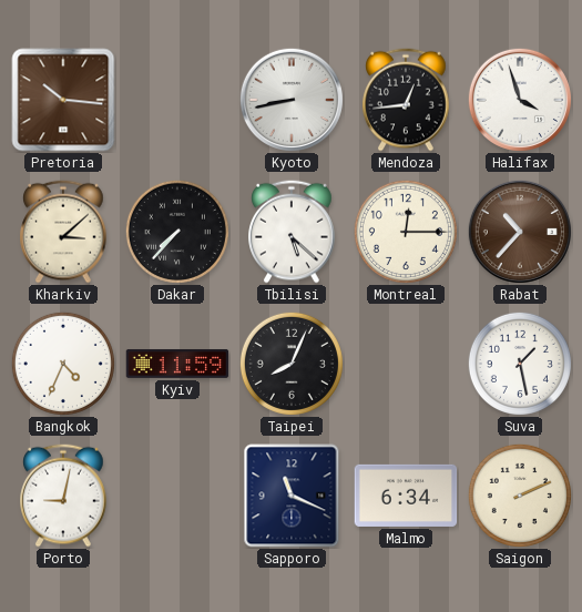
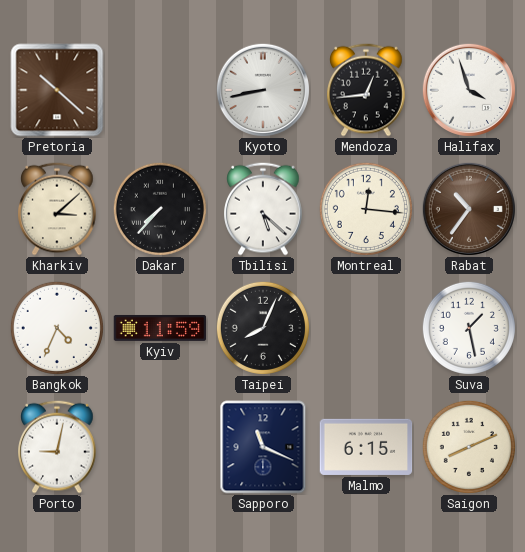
Pretoria: 10:16 -> 10:22
Montreal: 12:15 -> 12:16
Rabat: 10:37 -> 10:36
Malmo: 6:34 -> 6:15
Saigon: 2:11 -> 8:11
